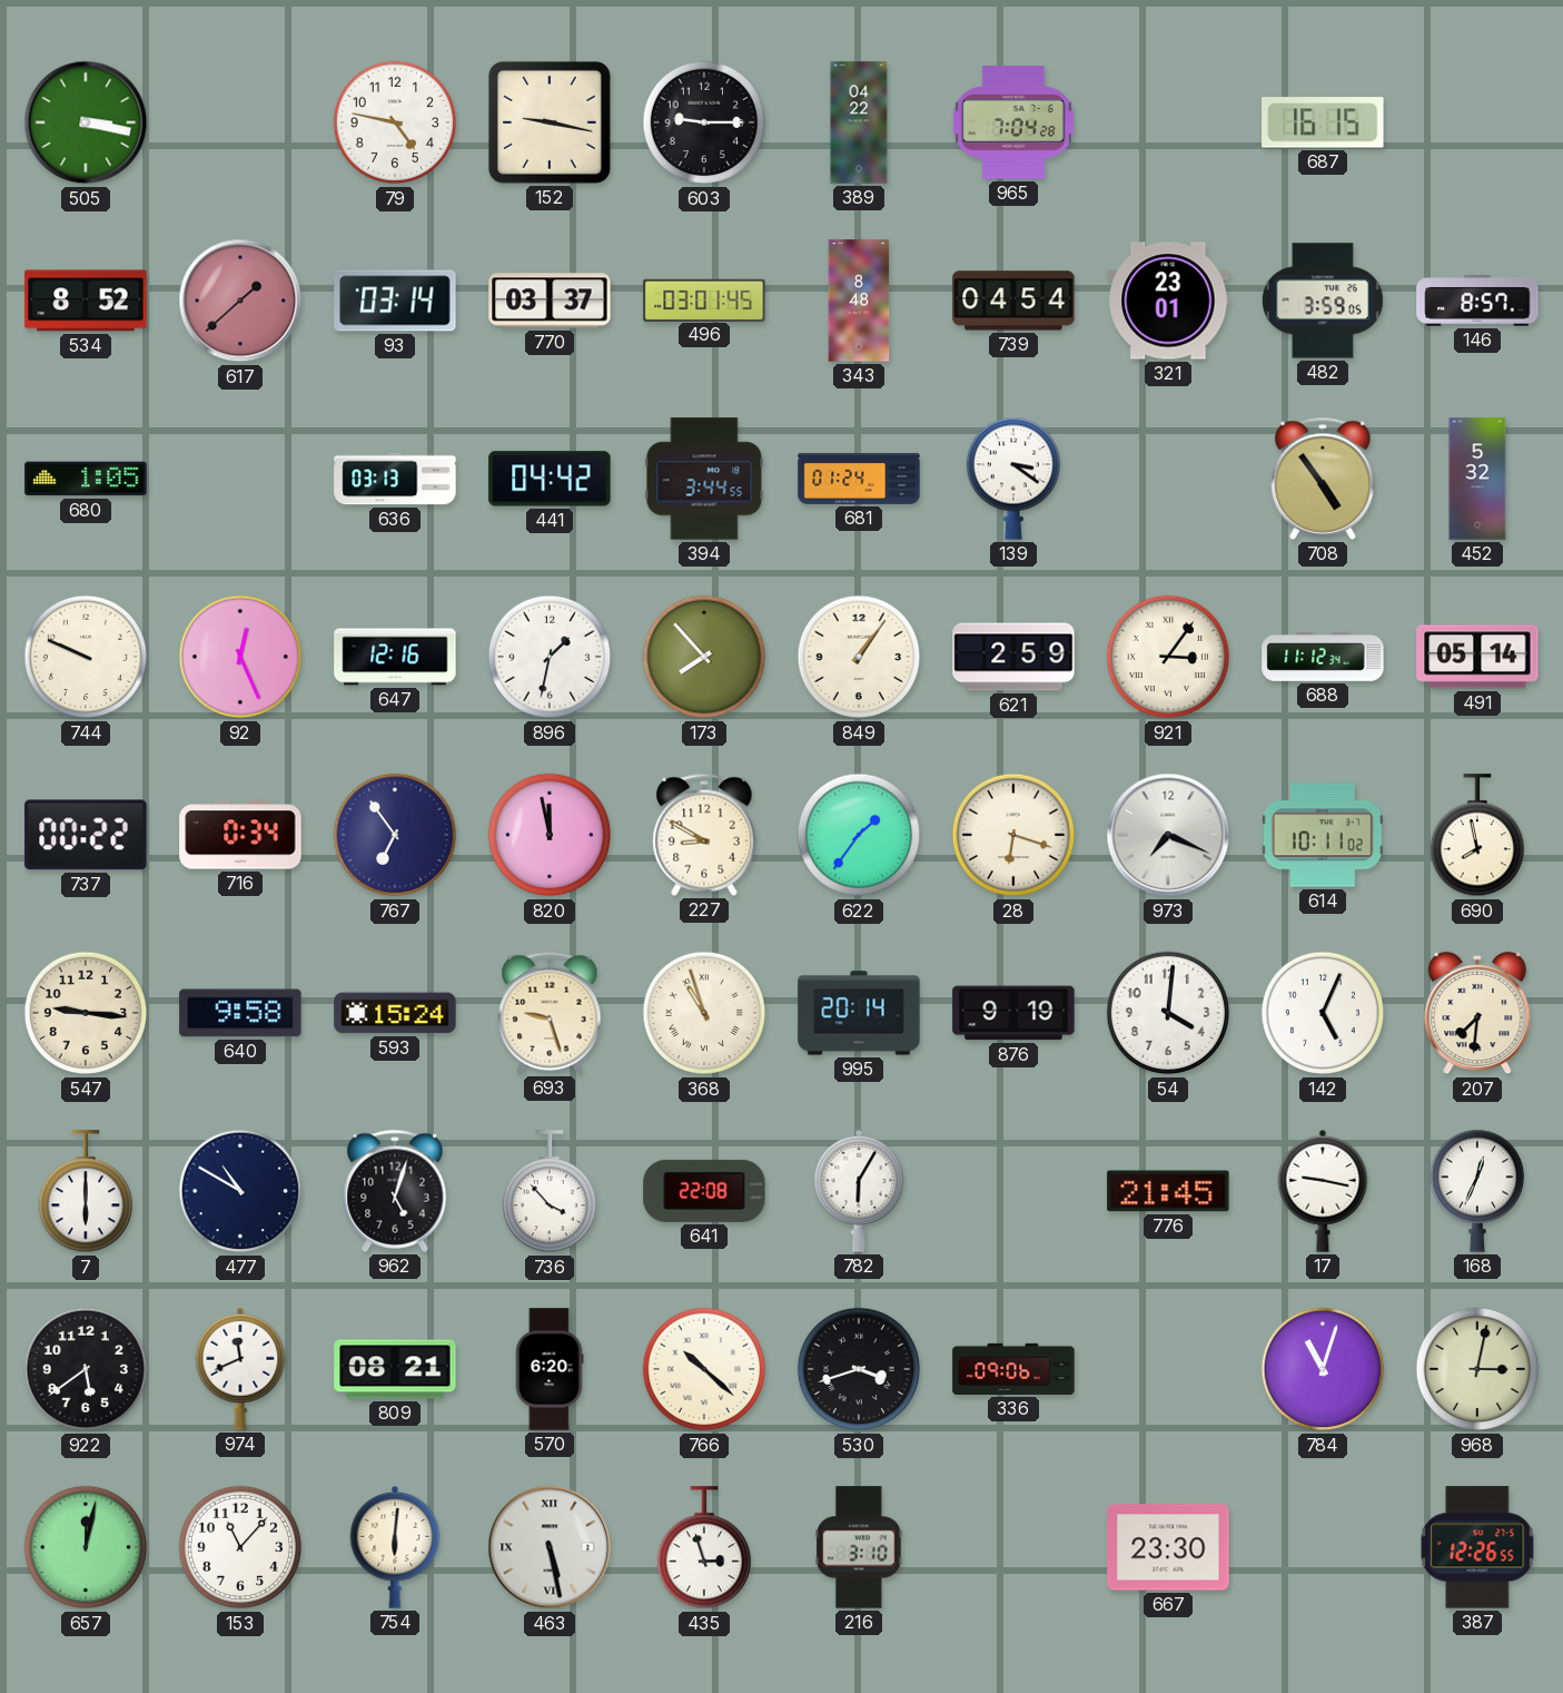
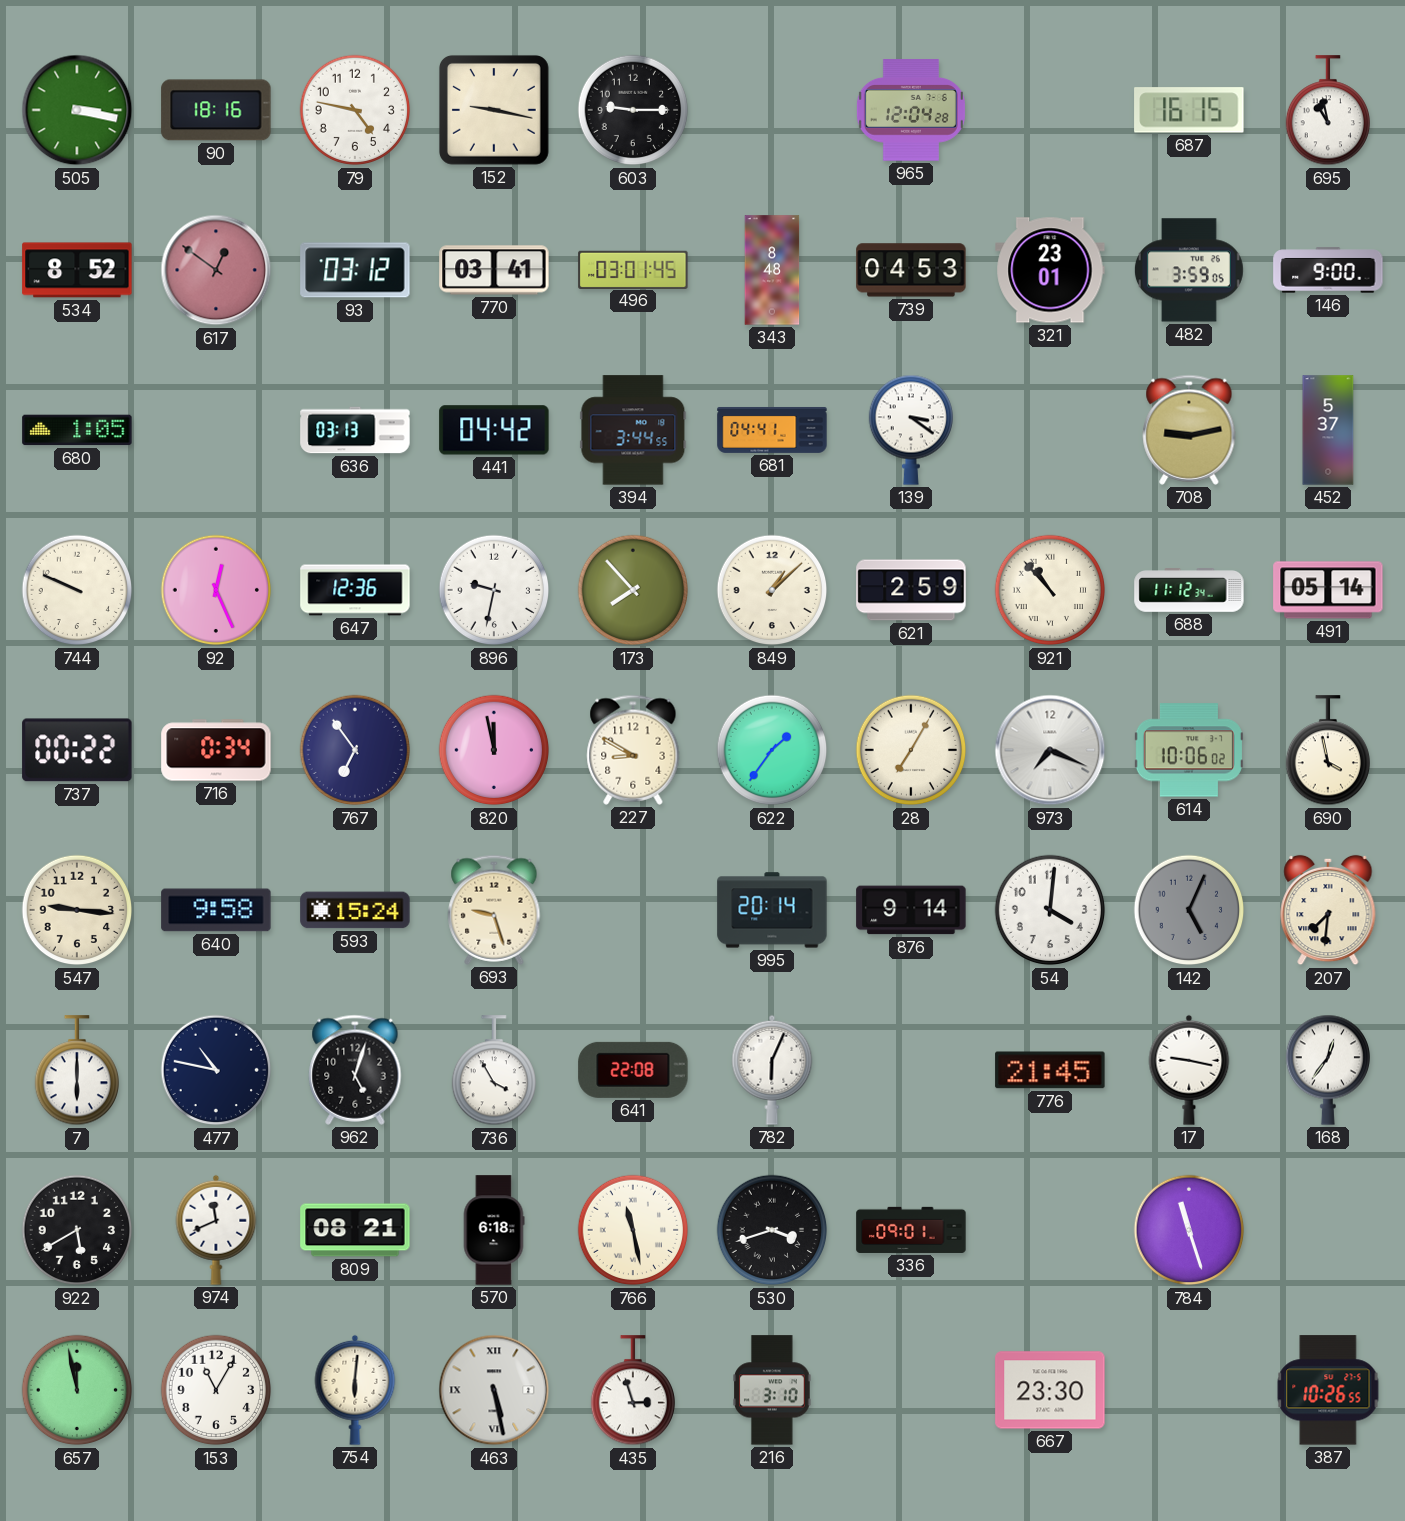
90: none -> 18:16
389: 04:22 -> none
965: 7:04 -> 12:04
695: none -> 10:58
617: 1:38 -> 12:51
93: 03:14 -> 03:12
770: 03:37 -> 03:41
739: 04:54 -> 04:53
146: 8:57 -> 9:00
681: 01:24 -> 04:41
708: 4:54 -> 9:13
452: 5:32 -> 5:37
647: 12:16 -> 12:36
896: 1:32 -> 9:32
849: 1:06 -> 1:08
921: 3:06 -> 10:53
28: 6:18 -> 7:05
614: 10:11 -> 10:06
690: 7:58 -> 3:58
368: 10:57 -> none
876: 9:19 -> 9:14
142 dial: white -> grey
477: 10:50 -> 10:47
736: 3:53 -> 3:55
782: 6:05 -> 6:04
168: 12:34 -> 12:36
922: 5:39 -> 5:40
570: 6:20 -> 6:18
766: 10:22 -> 11:28
336: 09:06 -> 09:01
784: 11:03 -> 11:27
968: 3:02 -> none
657: 12:02 -> 11:58
153: 11:07 -> 11:05
387: 12:26 -> 10:26
